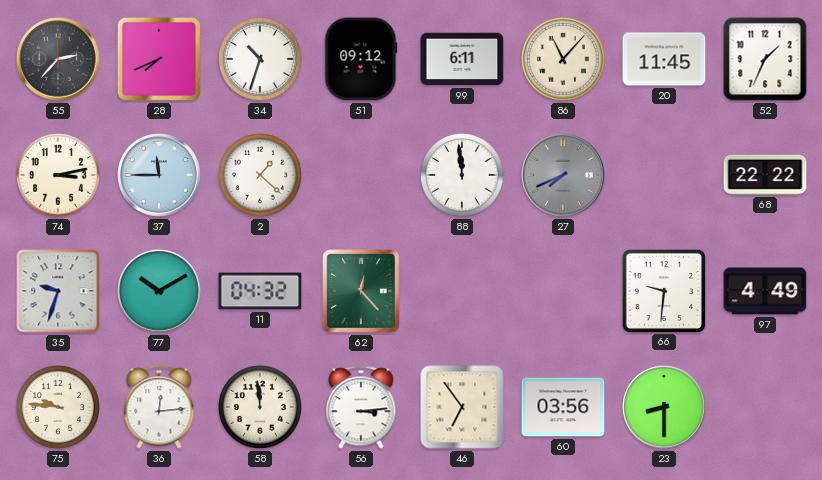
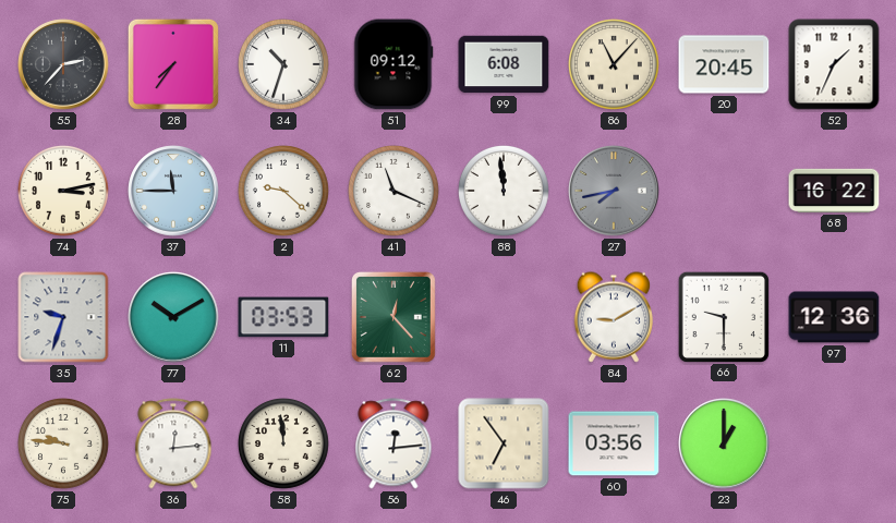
28: 7:41 -> 7:36
99: 6:11 -> 6:08
20: 11:45 -> 20:45
2: 1:22 -> 9:22
41: none -> 11:19
27: 7:41 -> 7:43
68: 22:22 -> 16:22
11: 04:32 -> 03:53
84: none -> 9:10
66: 9:31 -> 9:30
97: 4:49 -> 12:36
56: 3:14 -> 12:14
23: 8:30 -> 1:00
